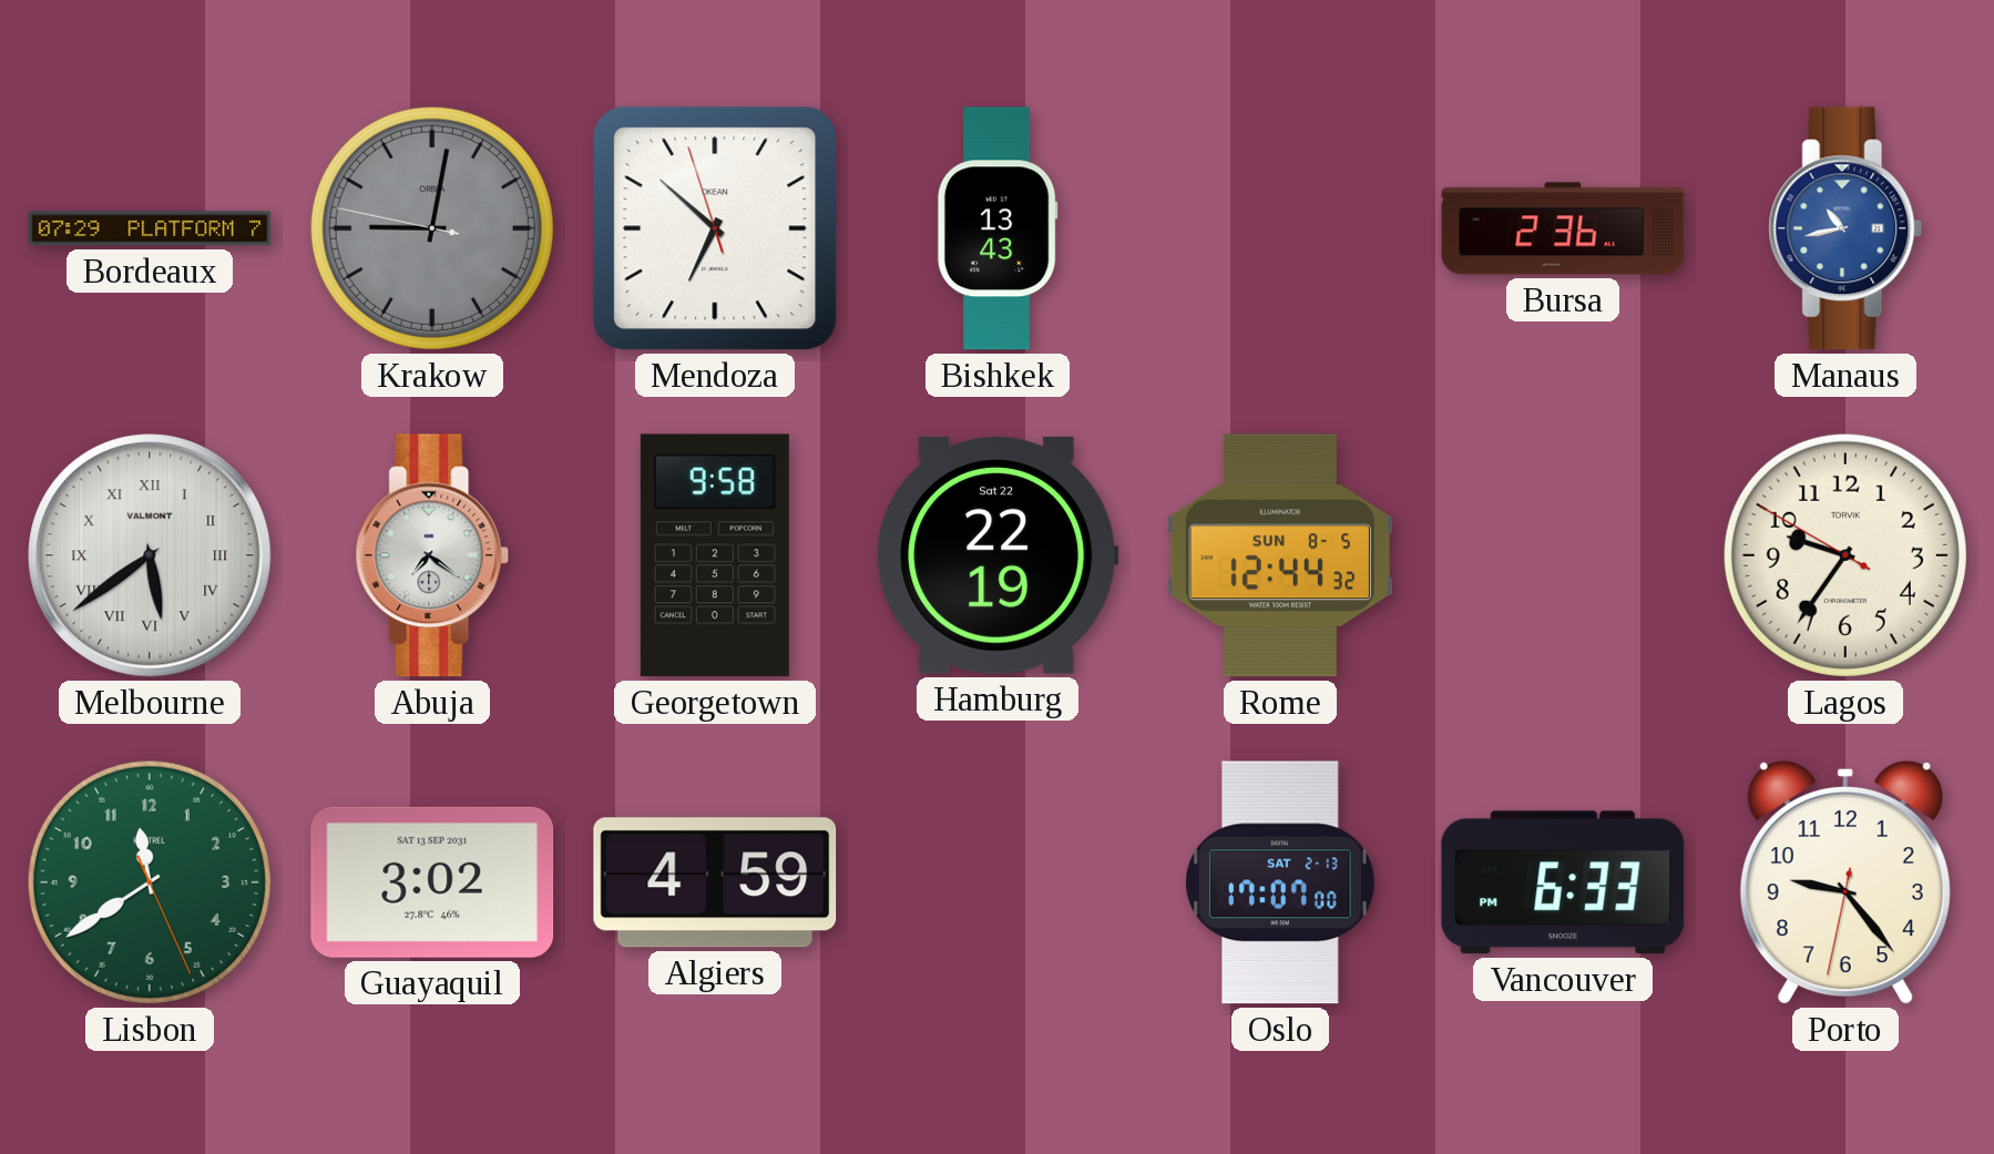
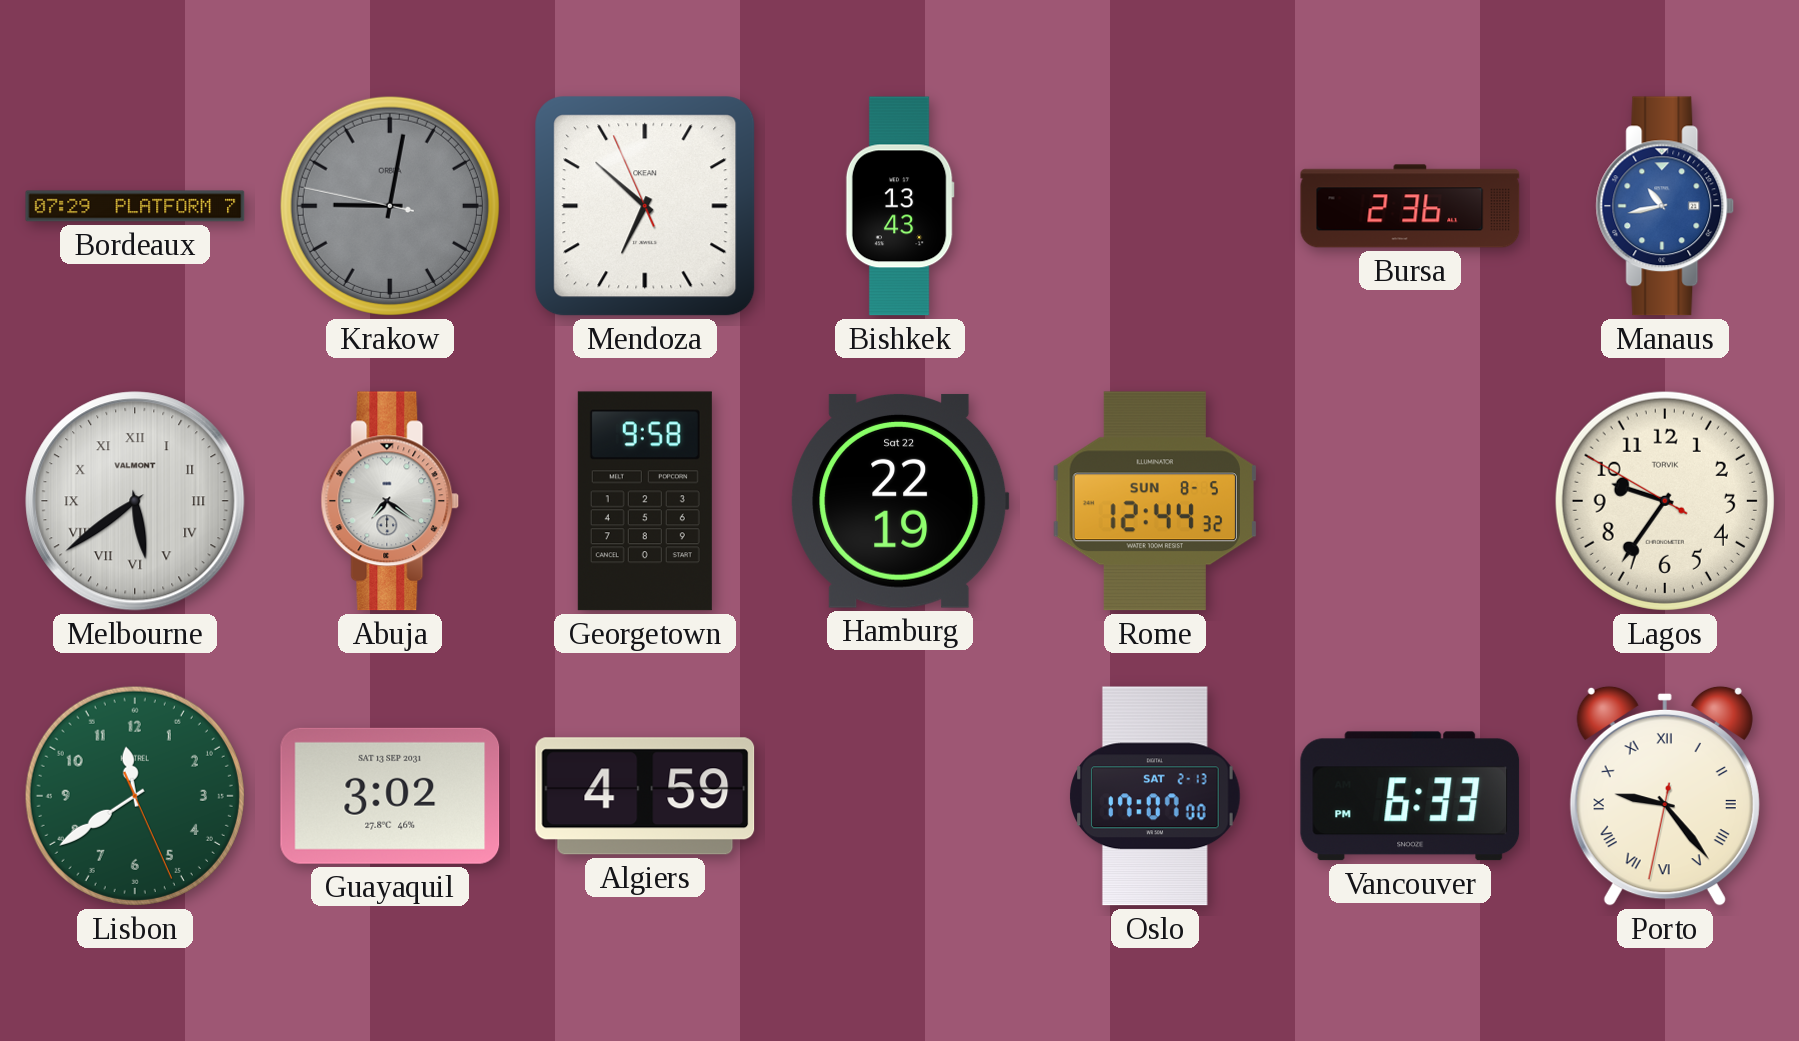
Mendoza: 6:51:57 -> 6:51:56
Porto numerals: Arabic -> Roman
